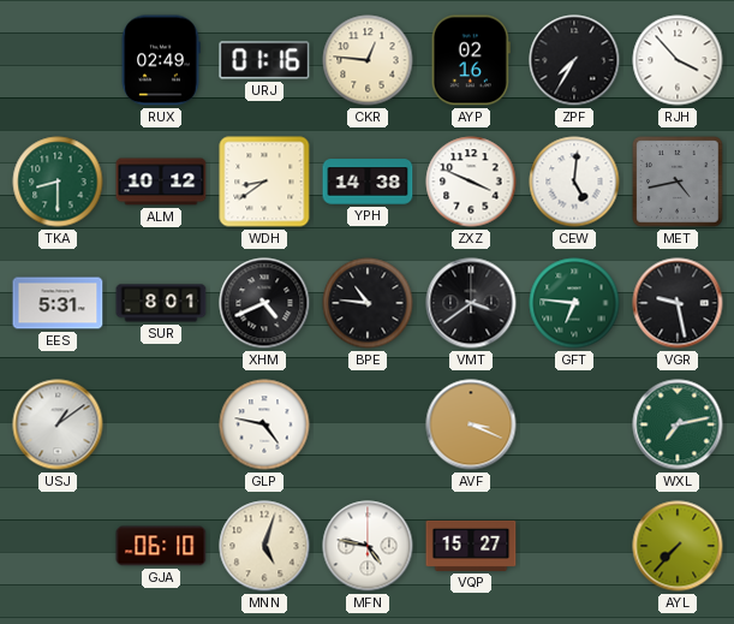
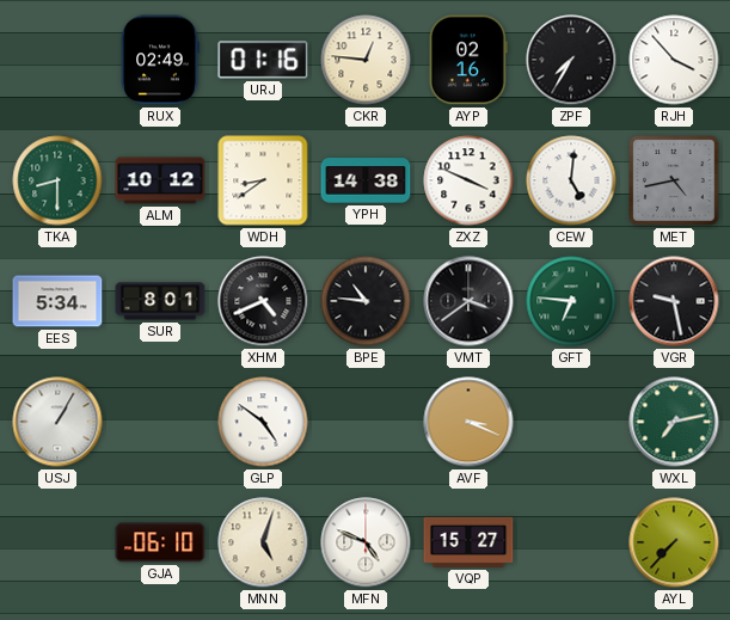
EES: 5:31 -> 5:34
USJ: 1:09 -> 1:05
GLP: 4:47 -> 4:51
MFN: 4:47 -> 4:49
